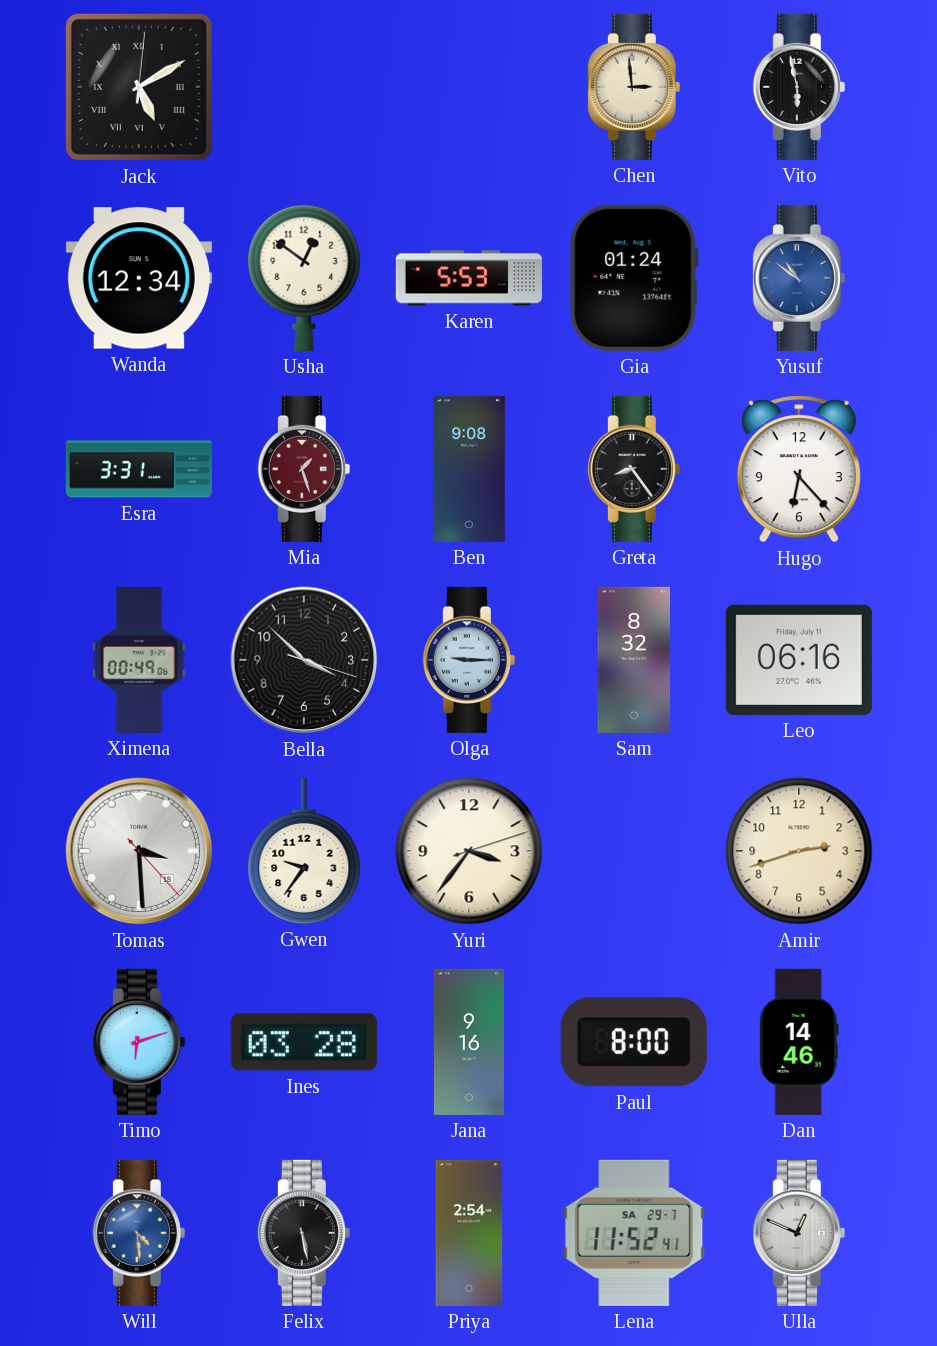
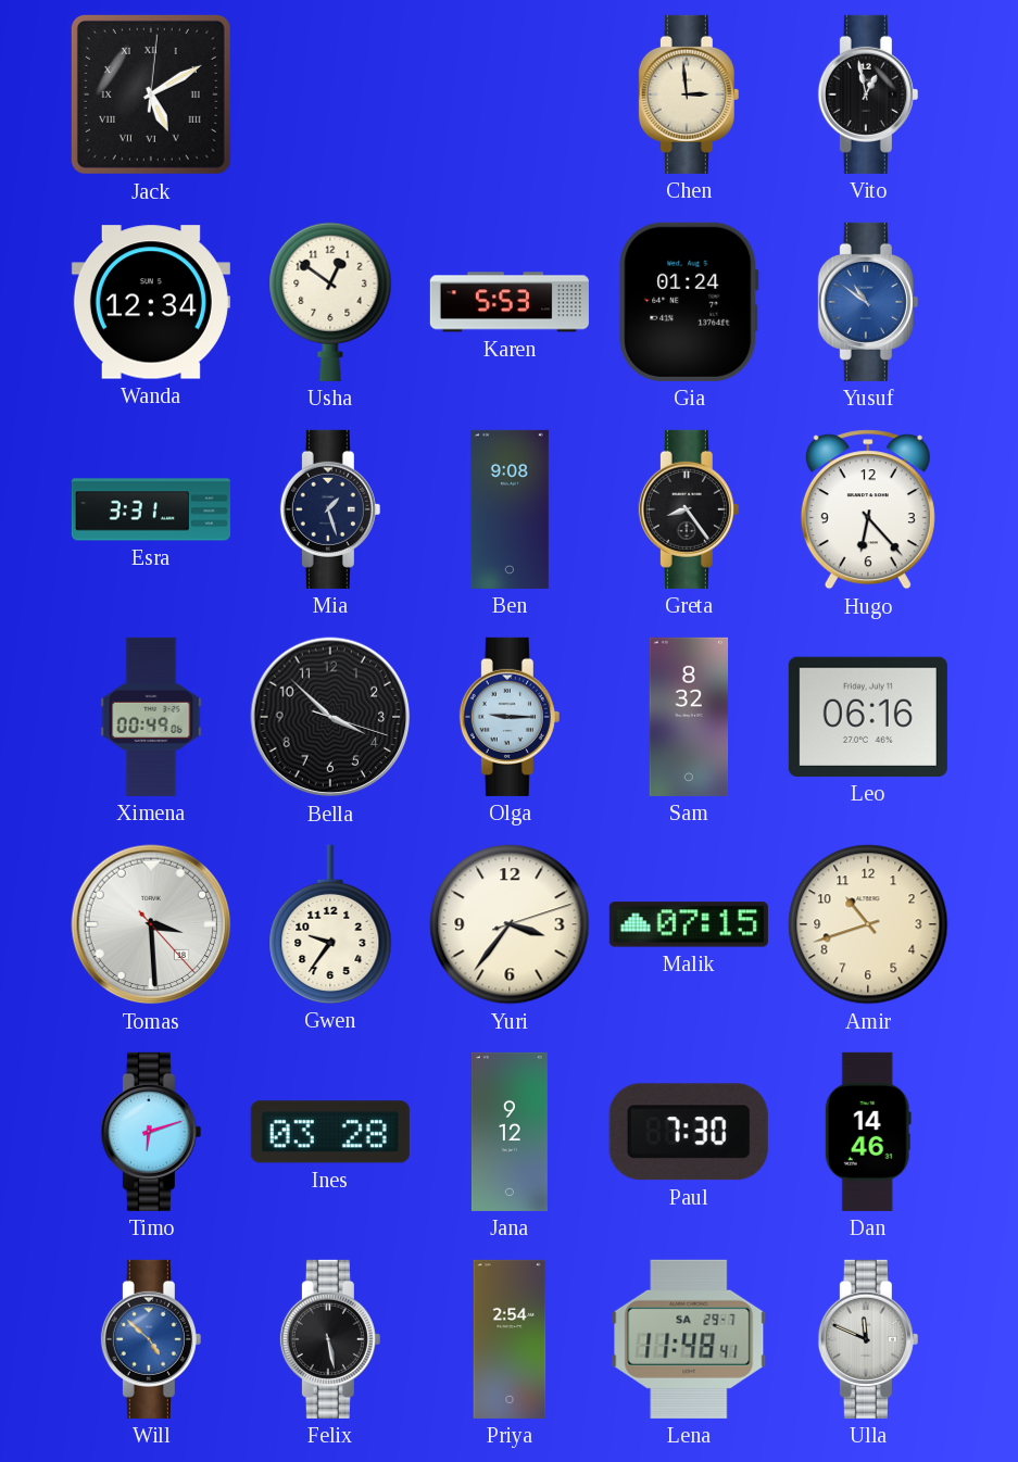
Vito: 5:58 -> 12:58
Mia dial: burgundy -> navy
Malik: none -> 07:15
Amir: 2:42 -> 10:42
Jana: 9:16 -> 9:12
Paul: 8:00 -> 7:30
Will: 4:29 -> 4:52
Lena: 11:52 -> 11:48
Ulla: 12:49 -> 11:49
